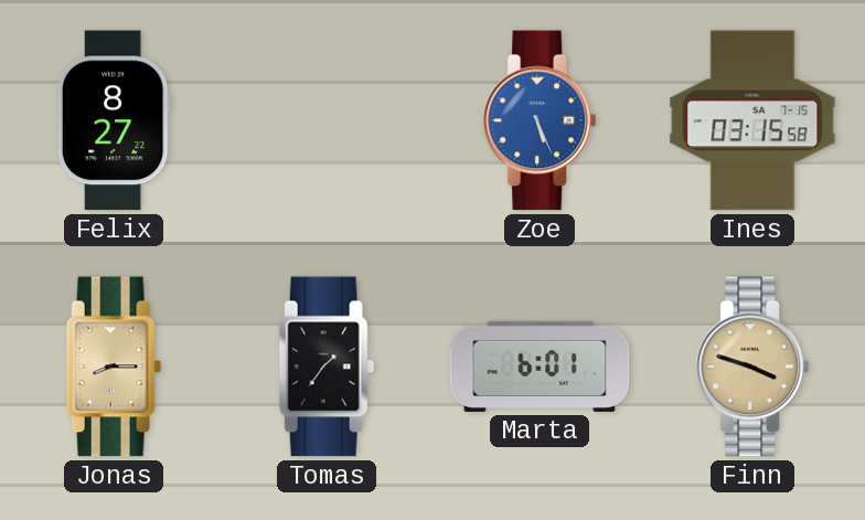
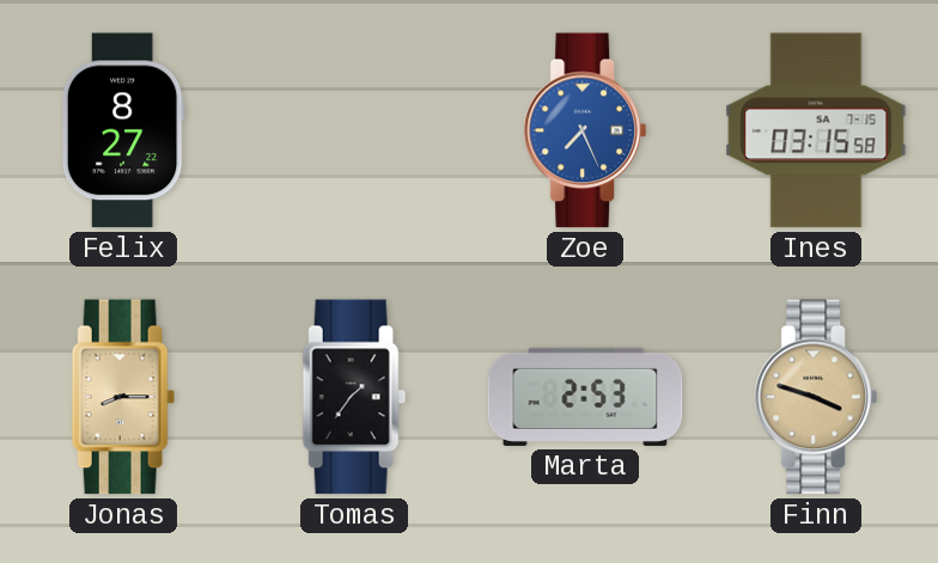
Zoe: 5:26 -> 7:26
Marta: 6:01 -> 2:53
